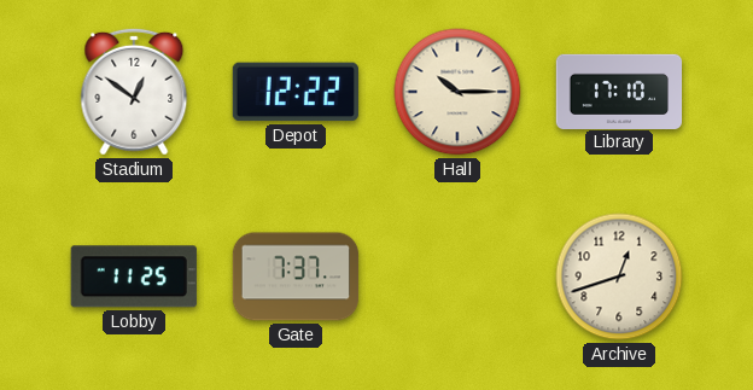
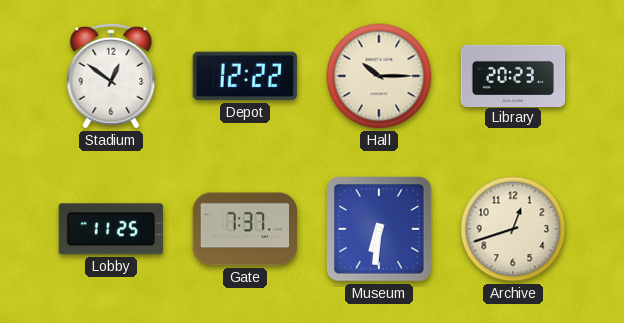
Library: 17:10 -> 20:23
Museum: none -> 6:31
